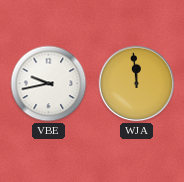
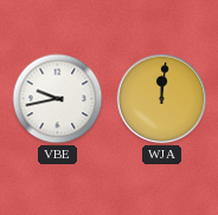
WJA: 11:59 -> 12:01
